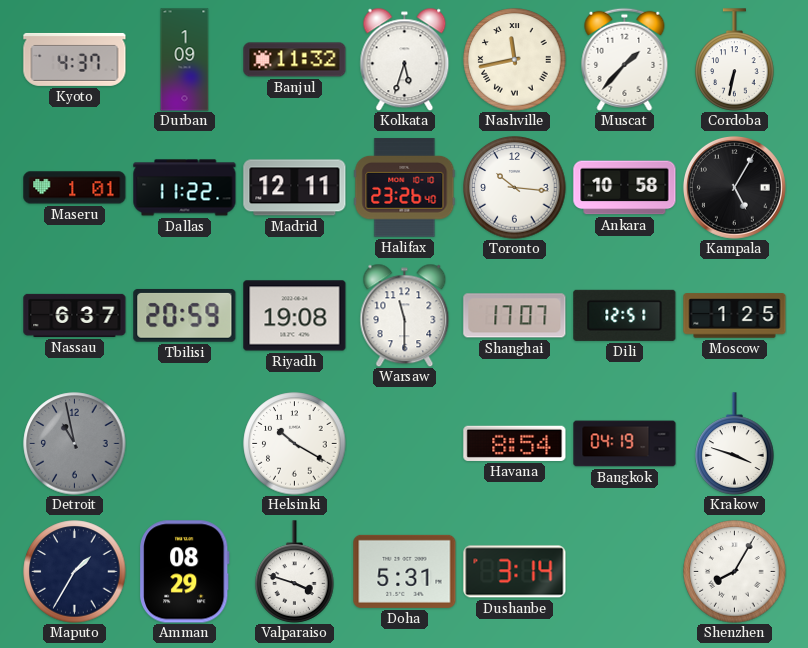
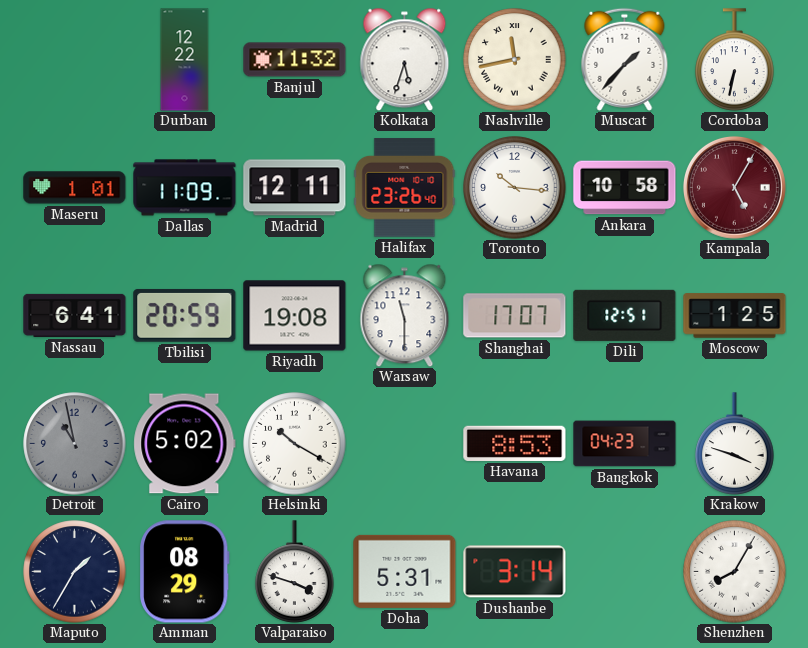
Kyoto: 4:37 -> none
Durban: 1:09 -> 12:22
Dallas: 11:22 -> 11:09
Kampala dial: black -> burgundy
Nassau: 6:37 -> 6:41
Cairo: none -> 5:02
Havana: 8:54 -> 8:53
Bangkok: 04:19 -> 04:23
